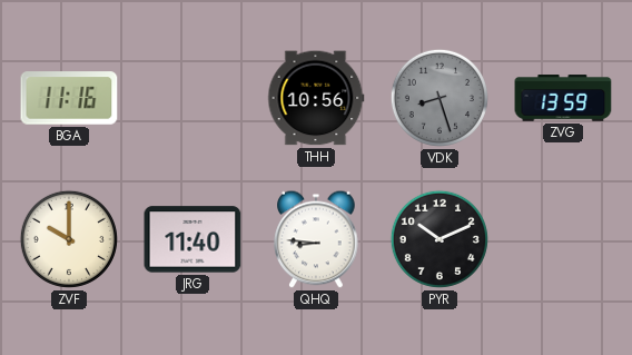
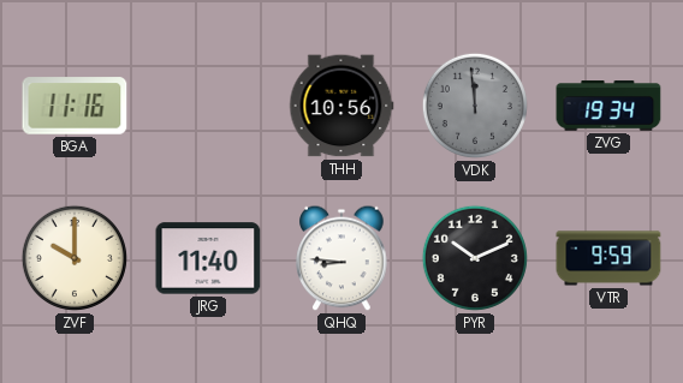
VDK: 8:27 -> 11:59
ZVG: 13:59 -> 19:34
VTR: none -> 9:59
